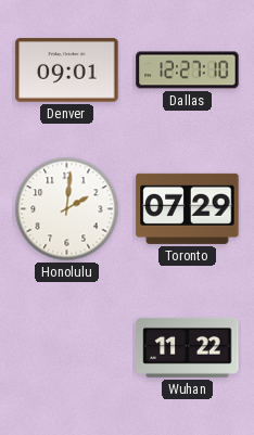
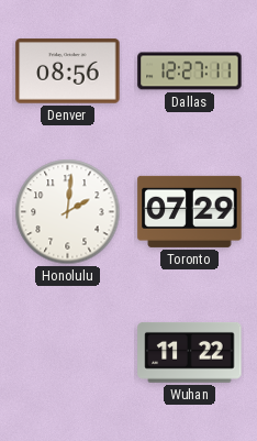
Denver: 09:01 -> 08:56
Dallas: 12:27:10 -> 12:27:11
